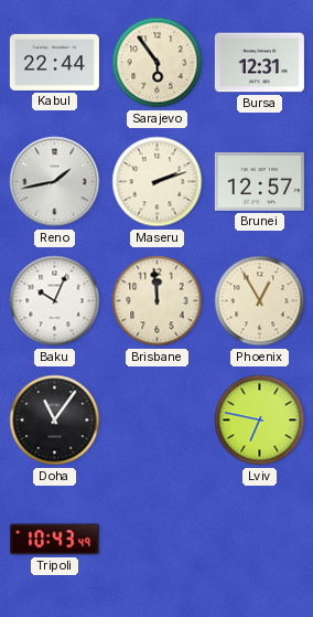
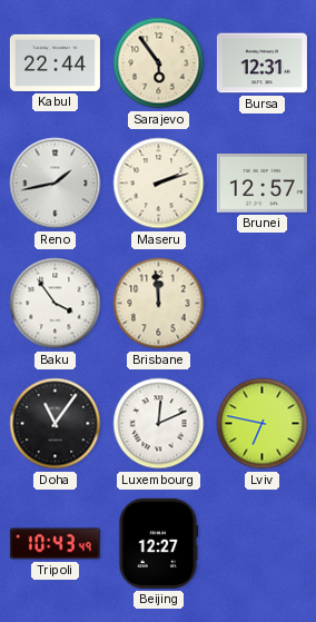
Baku: 10:04 -> 3:54
Phoenix: 12:55 -> none
Luxembourg: none -> 12:11
Beijing: none -> 12:27
